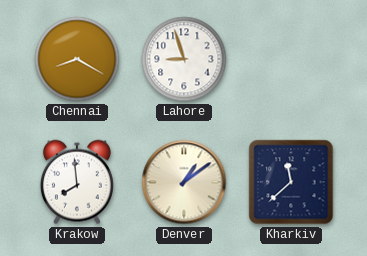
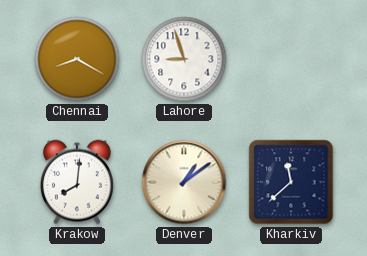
Krakow: 7:59 -> 8:01
